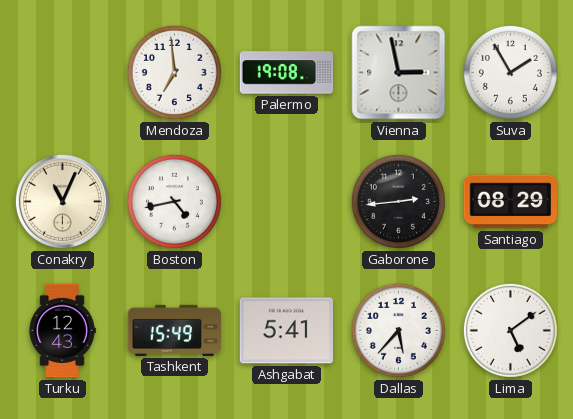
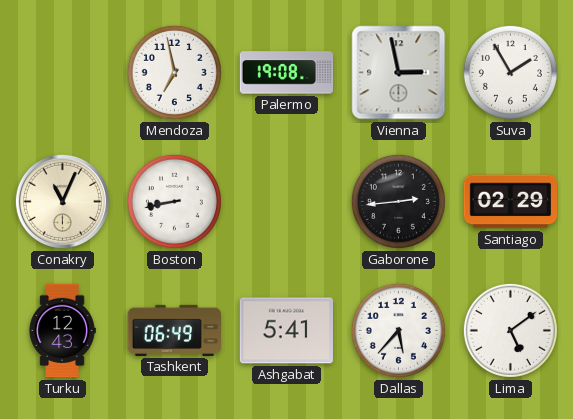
Mendoza: 6:59 -> 6:58
Boston: 4:43 -> 8:43
Santiago: 08:29 -> 02:29
Tashkent: 15:49 -> 06:49
